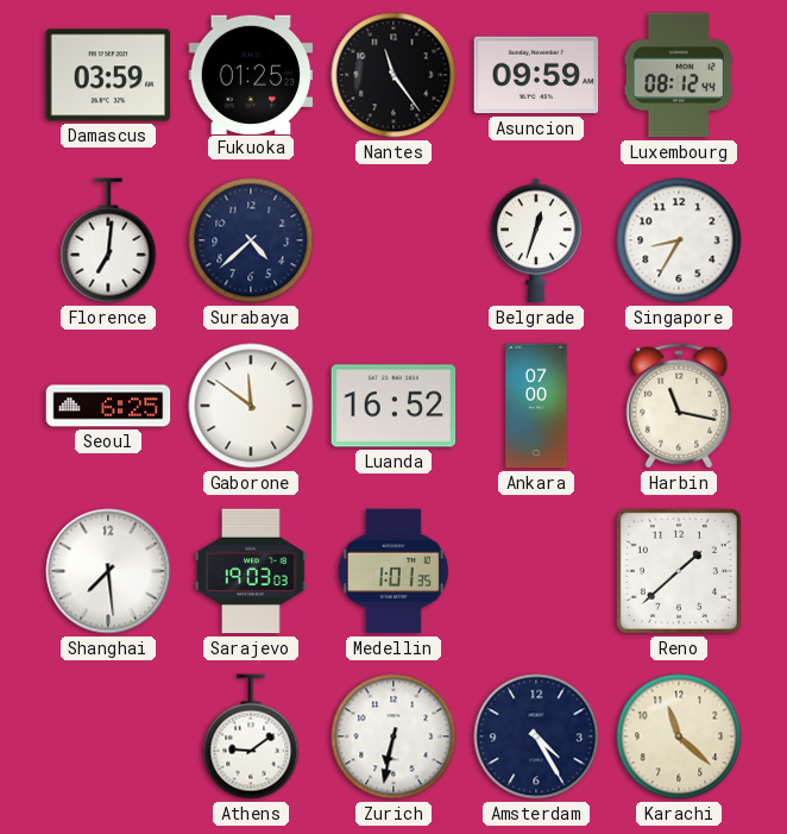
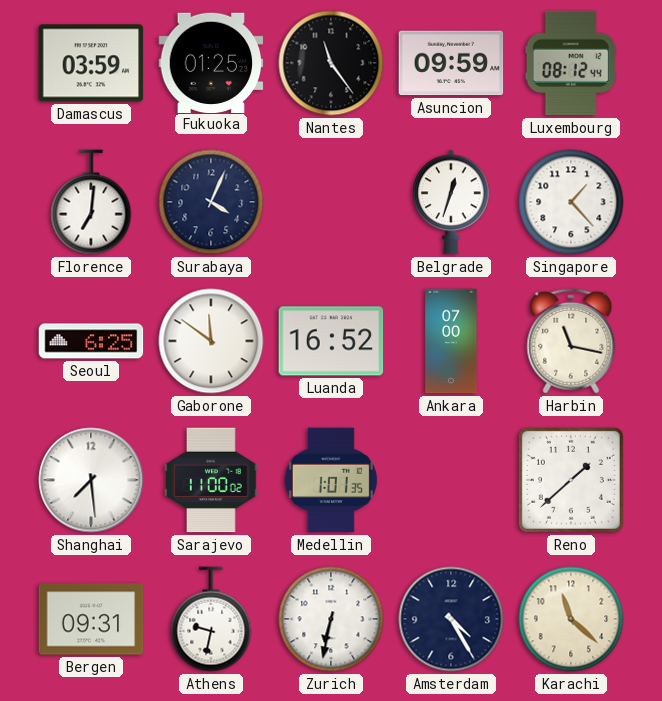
Surabaya: 4:38 -> 4:04
Singapore: 8:35 -> 1:23
Sarajevo: 19:03 -> 11:00
Bergen: none -> 09:31
Athens: 9:09 -> 9:32
